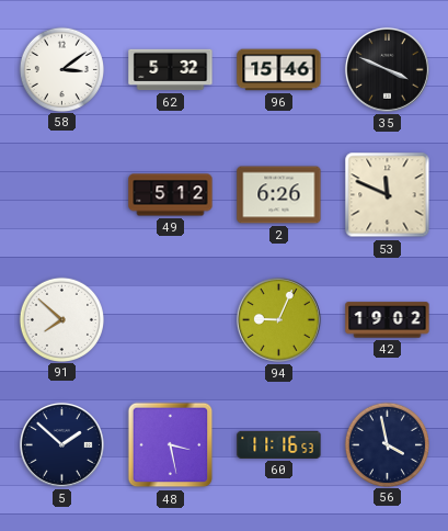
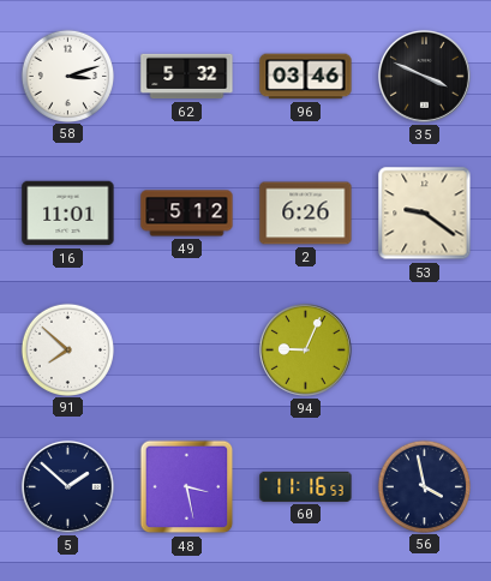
58: 3:09 -> 3:12
96: 15:46 -> 03:46
16: none -> 11:01
53: 11:49 -> 9:21
42: 19:02 -> none
